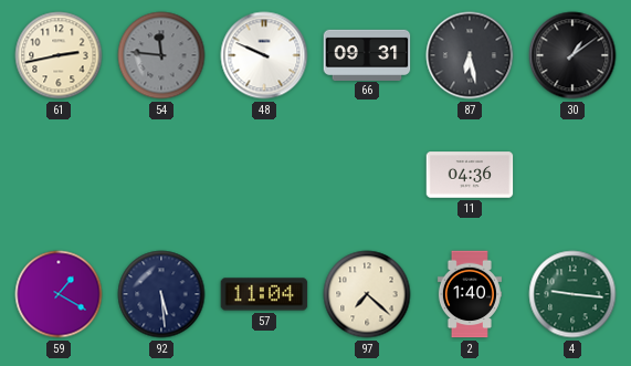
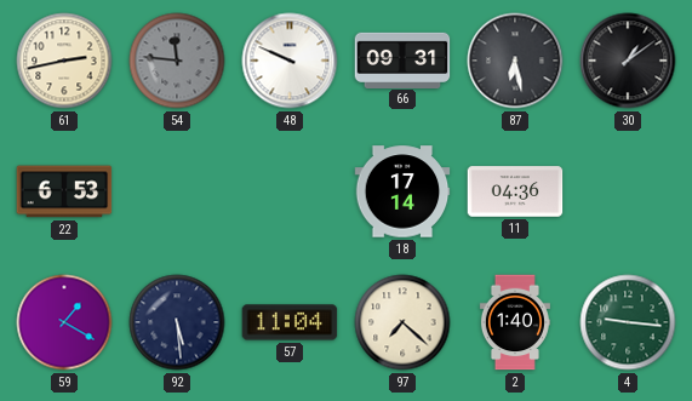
22: none -> 6:53
18: none -> 17:14
